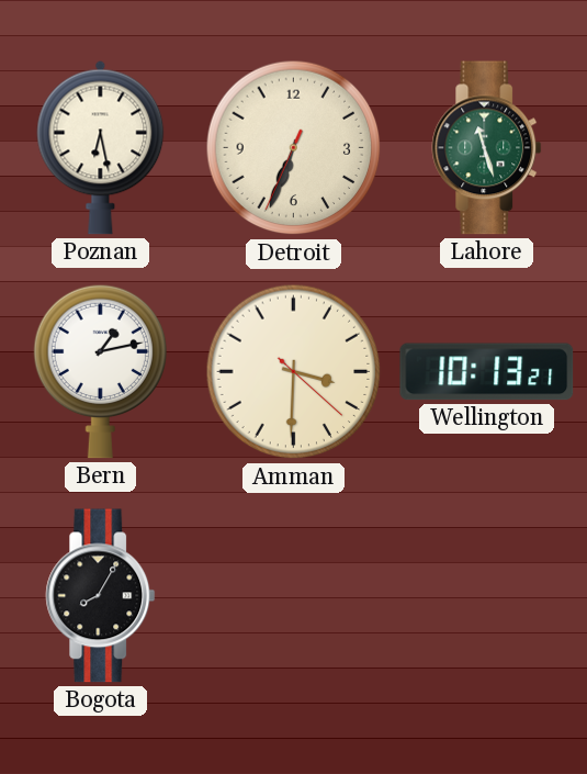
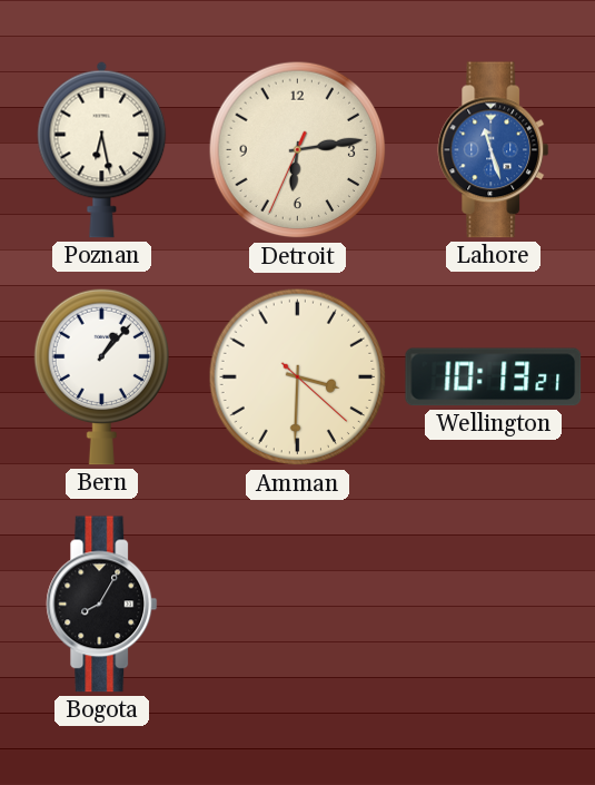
Detroit: 6:33 -> 6:13
Lahore dial: green -> blue
Bern: 1:13 -> 1:07
